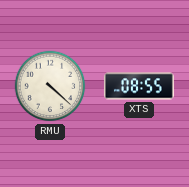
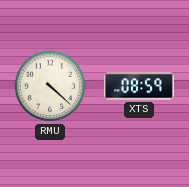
XTS: 08:55 -> 08:59
